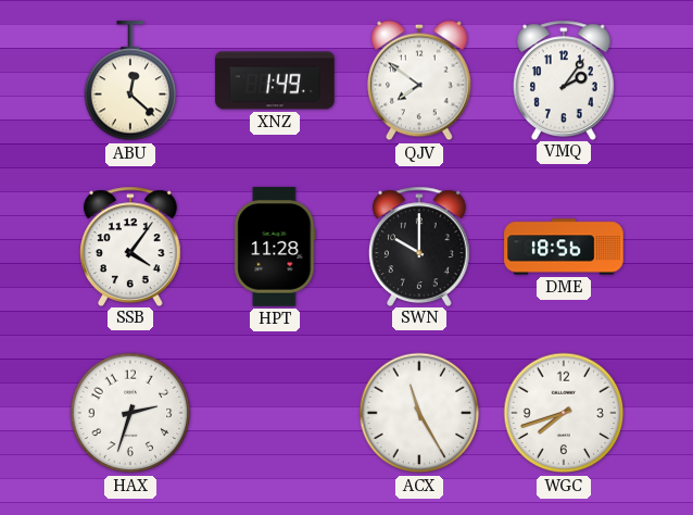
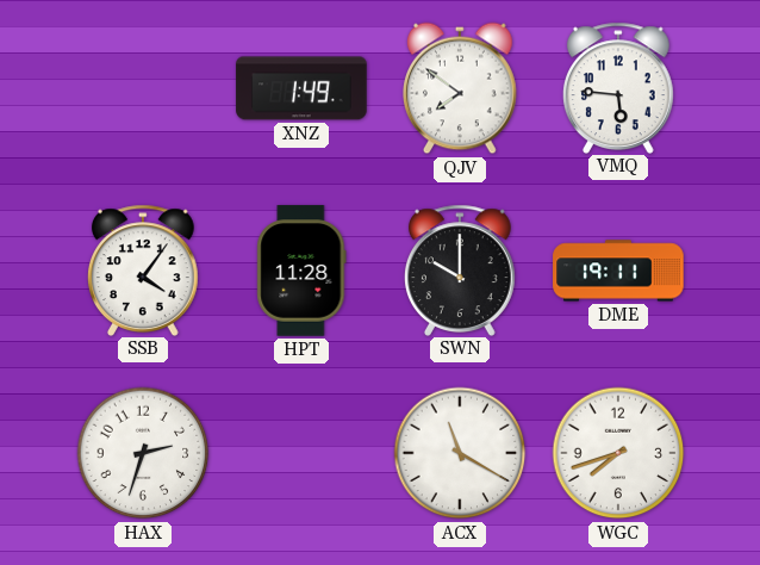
ABU: 12:22 -> none
VMQ: 2:06 -> 5:46
DME: 18:56 -> 19:11
ACX: 11:25 -> 11:20
